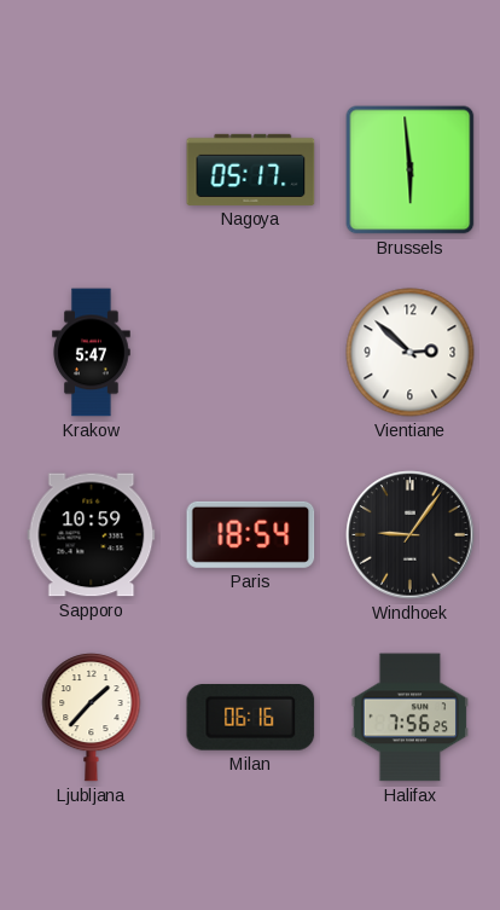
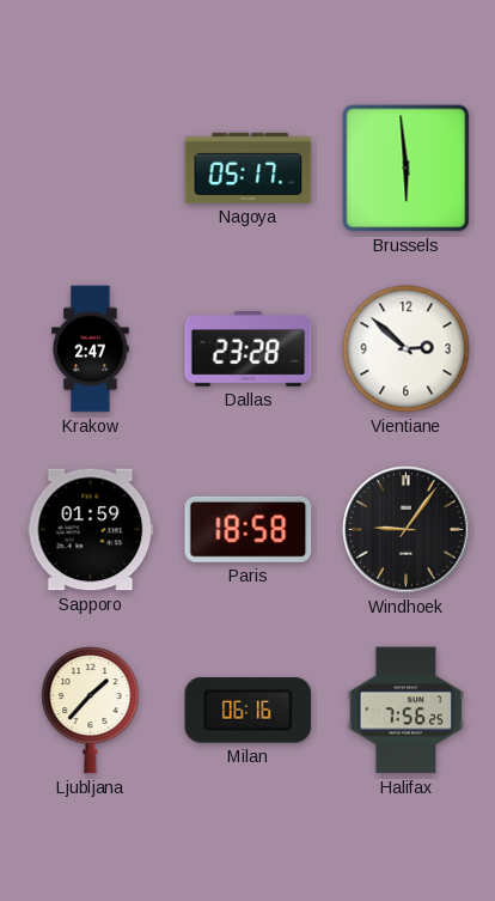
Krakow: 5:47 -> 2:47
Dallas: none -> 23:28
Sapporo: 10:59 -> 01:59
Paris: 18:54 -> 18:58
